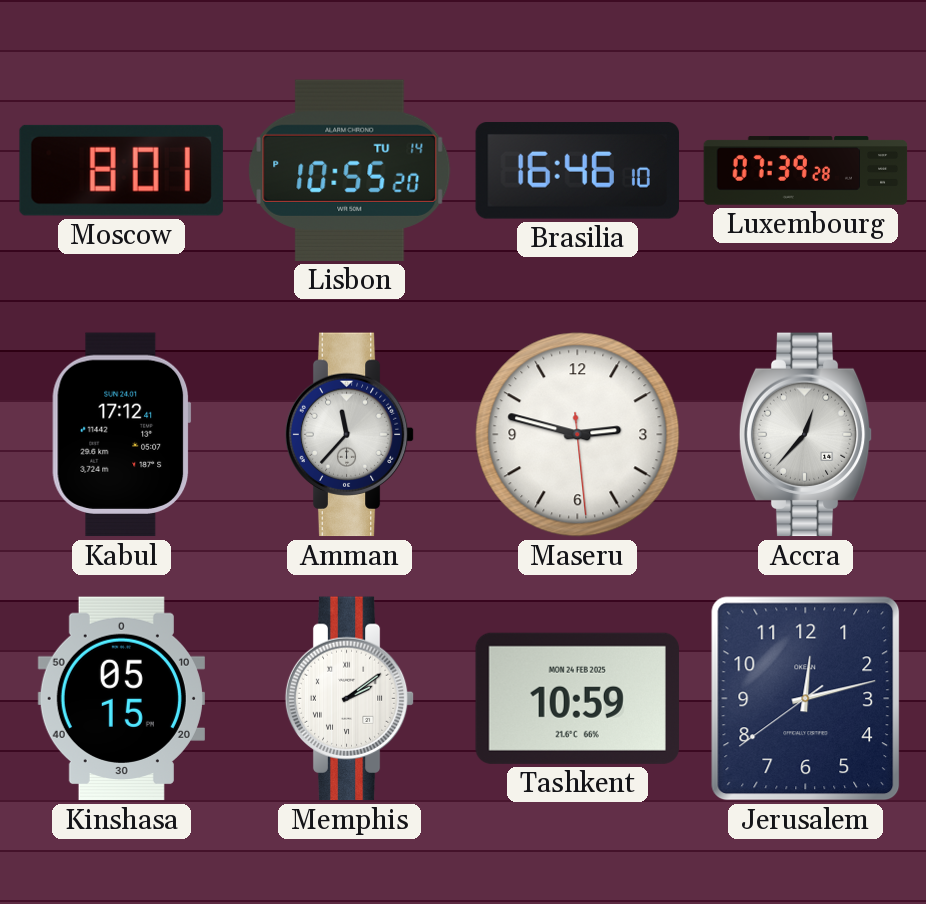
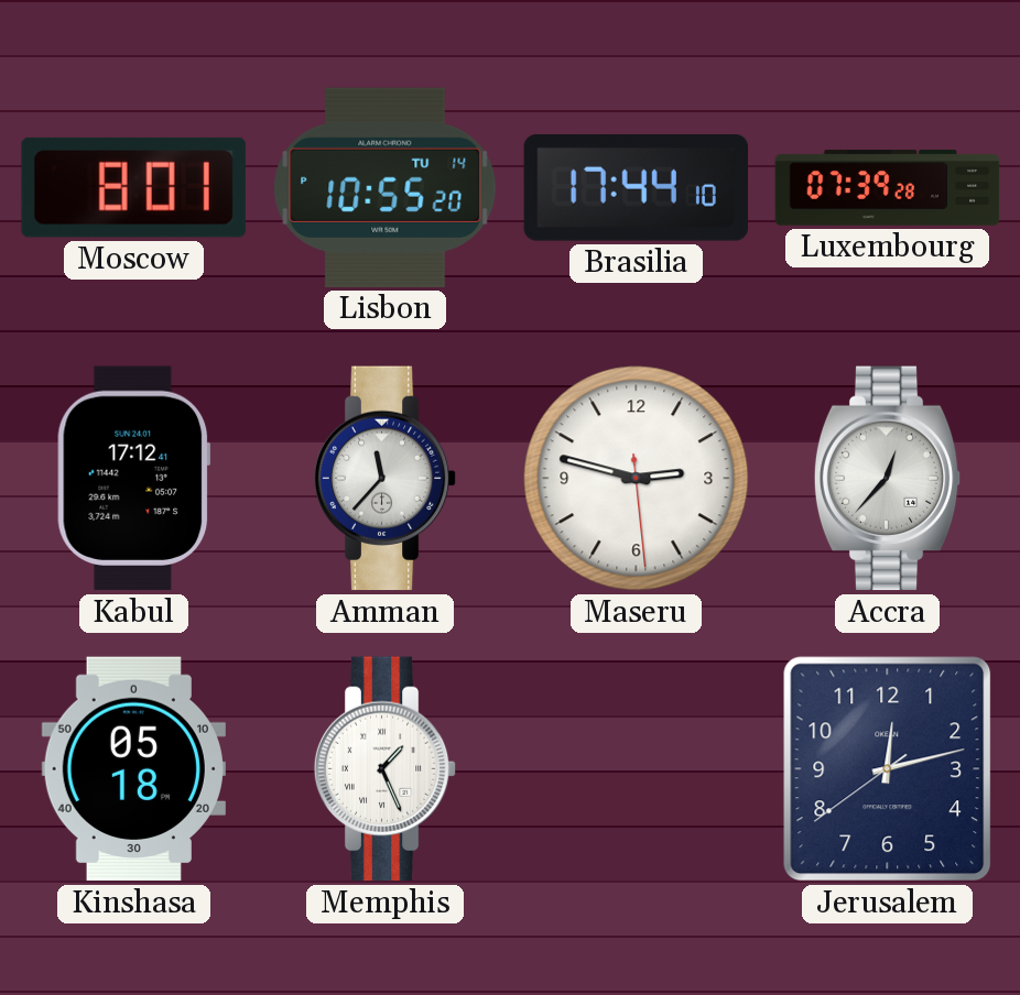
Brasilia: 16:46 -> 17:44
Kinshasa: 05:15 -> 05:18
Memphis: 2:09 -> 1:26
Tashkent: 10:59 -> none
